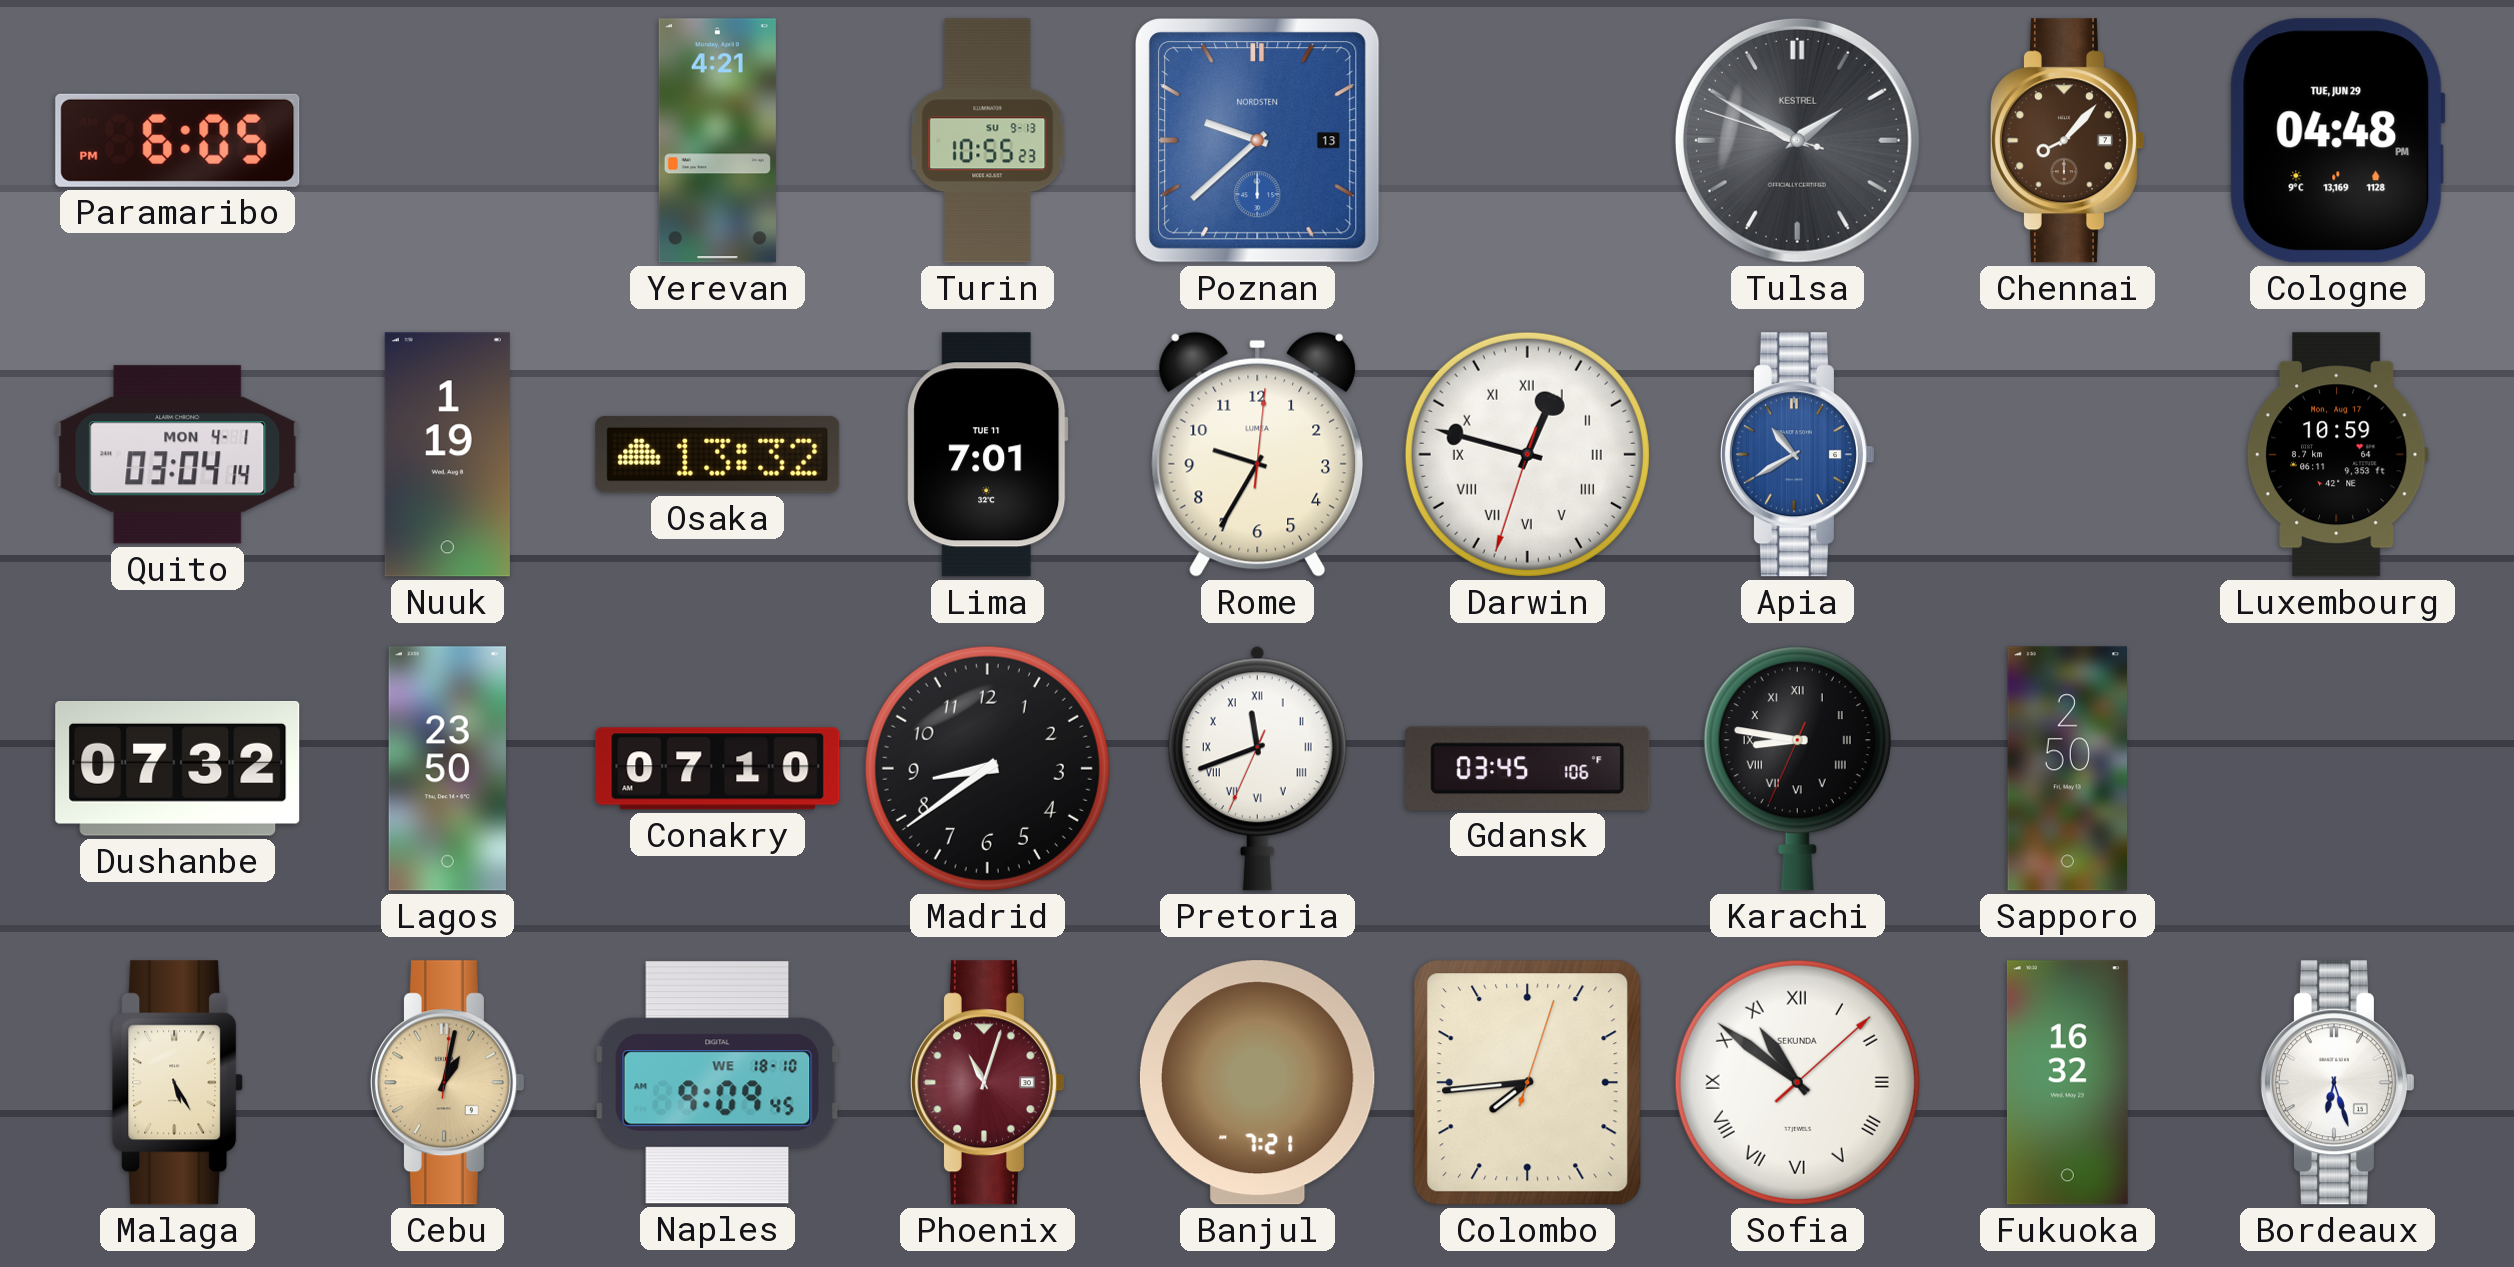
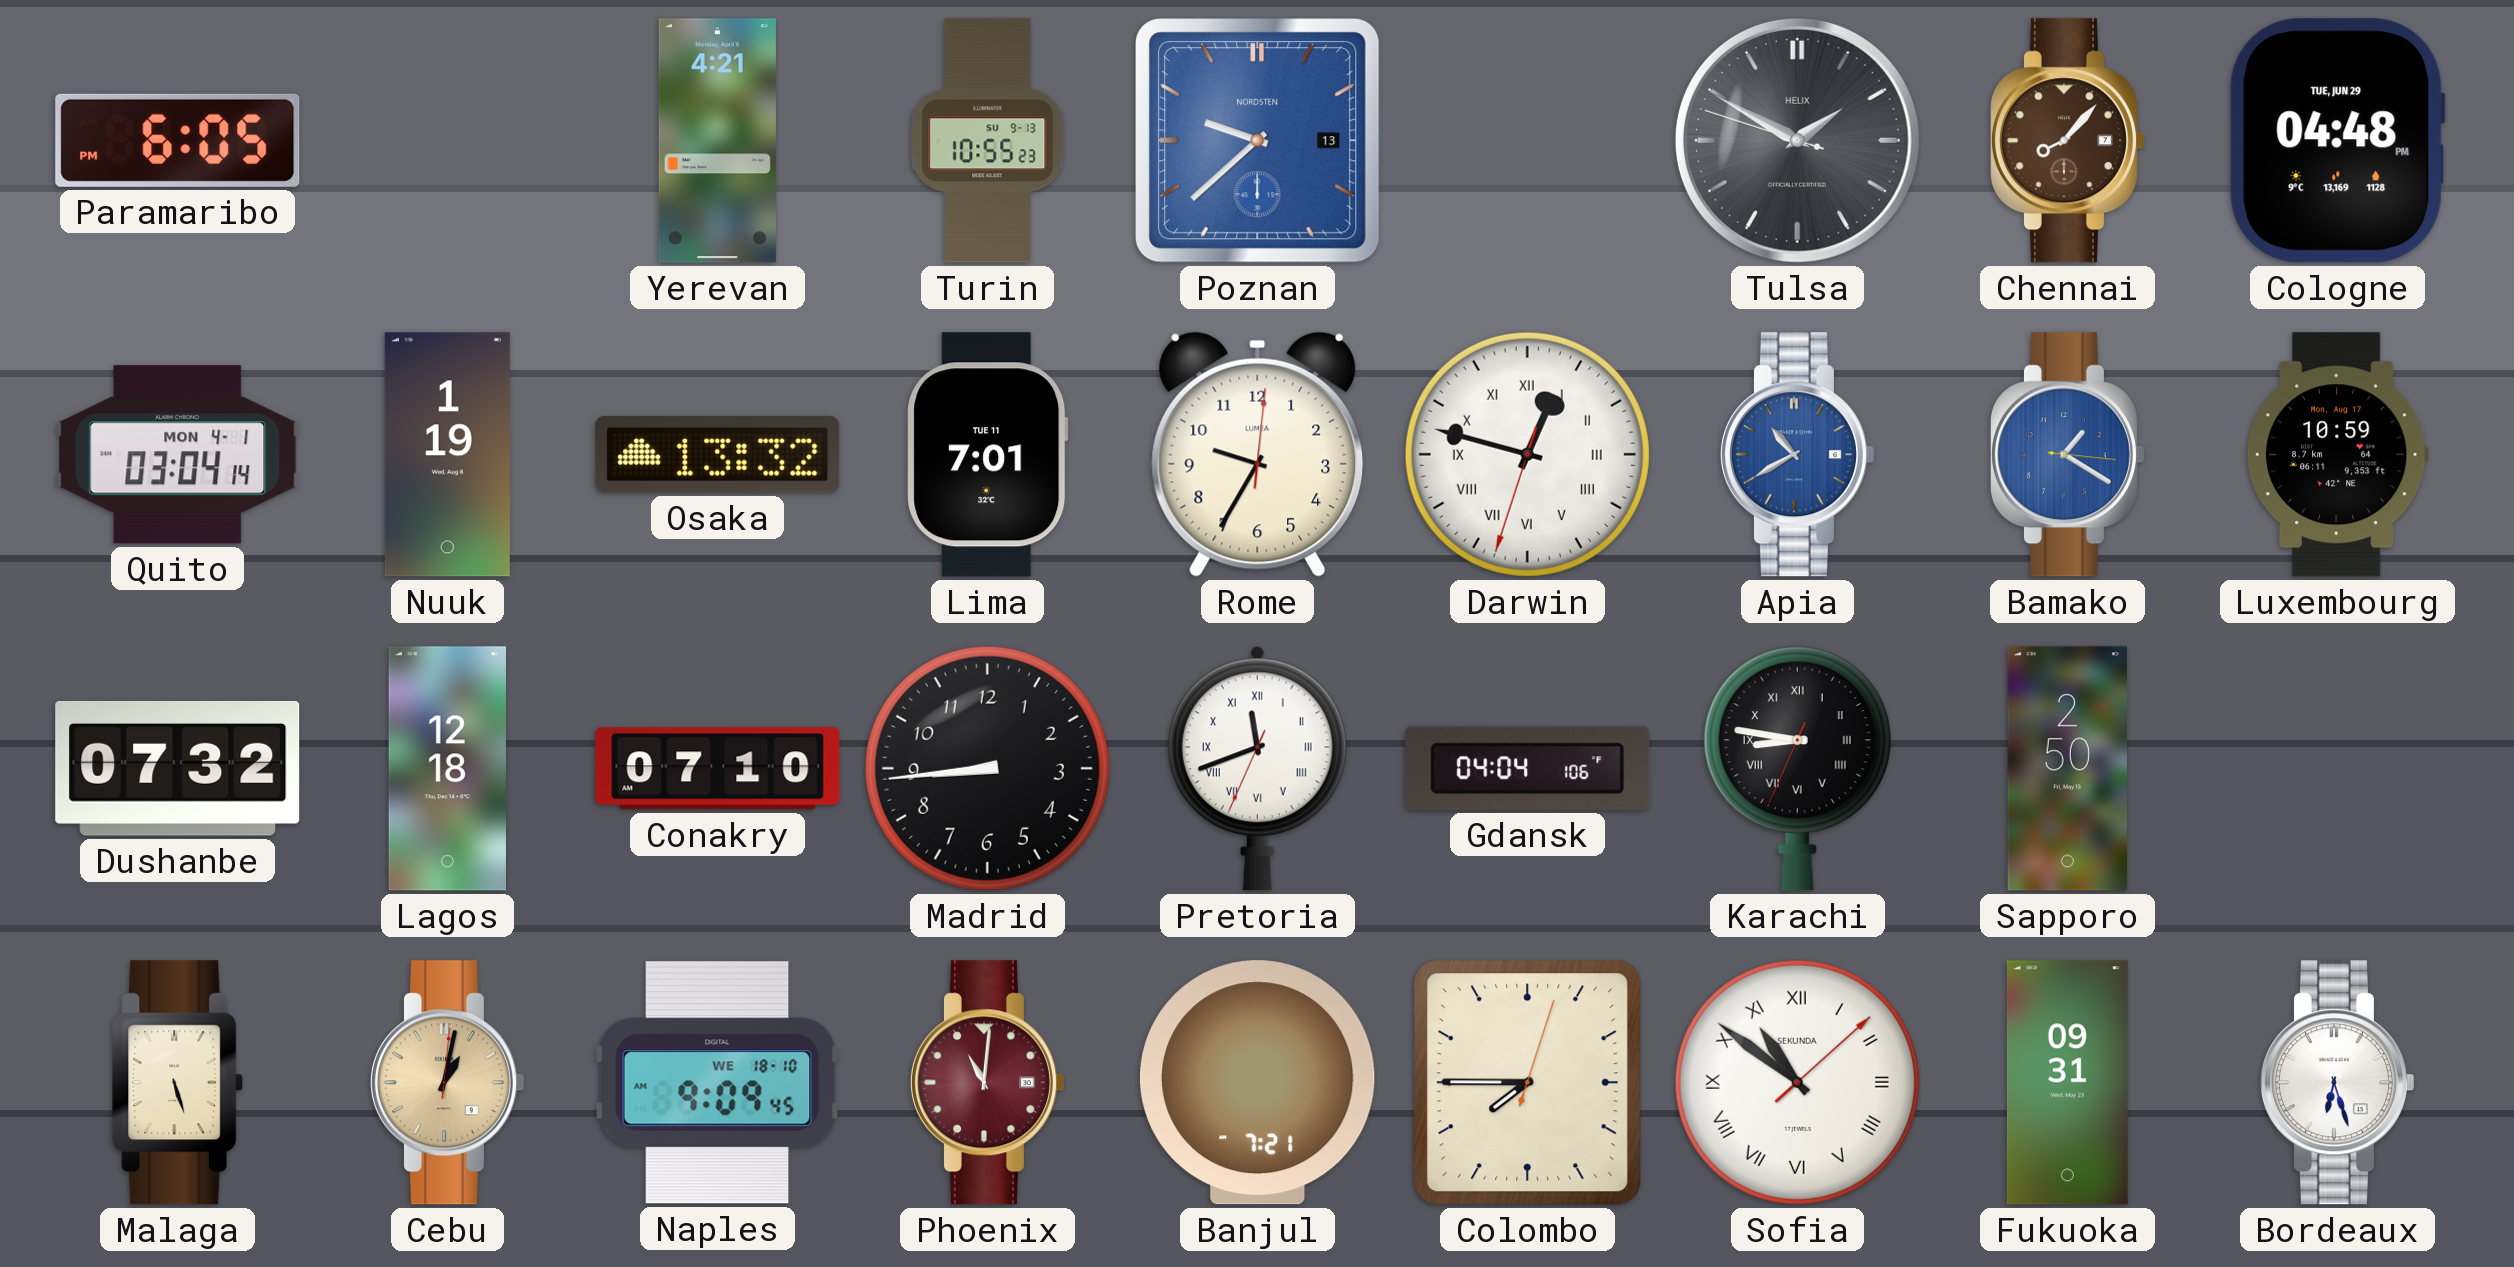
Tulsa brand: KESTREL -> HELIX
Bamako: none -> 1:20
Lagos: 23:50 -> 12:18
Madrid: 8:39 -> 8:44
Gdansk: 03:45 -> 04:04
Malaga: 5:25 -> 5:27
Phoenix: 11:03 -> 11:01
Colombo: 7:44 -> 7:45
Fukuoka: 16:32 -> 09:31
